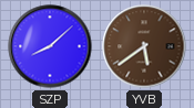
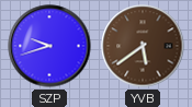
SZP: 8:08 -> 9:42
